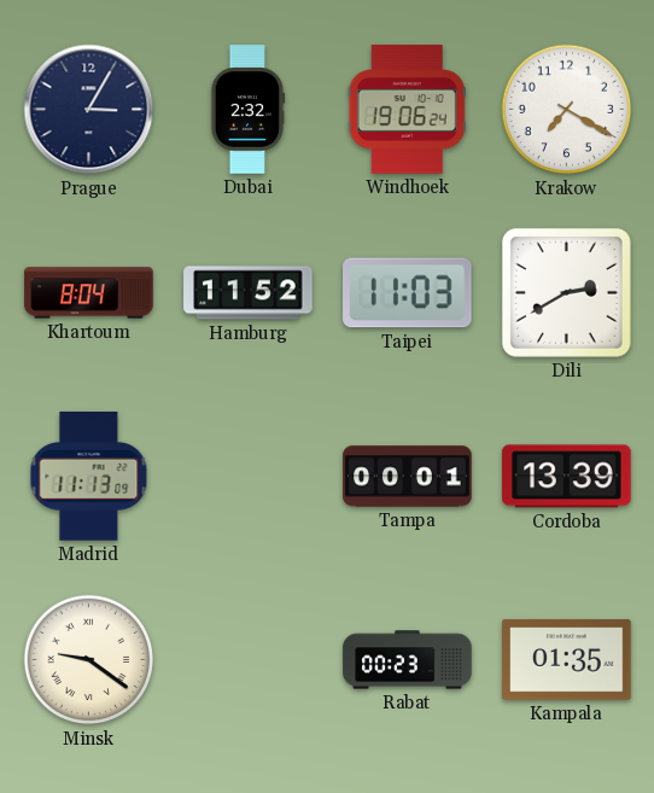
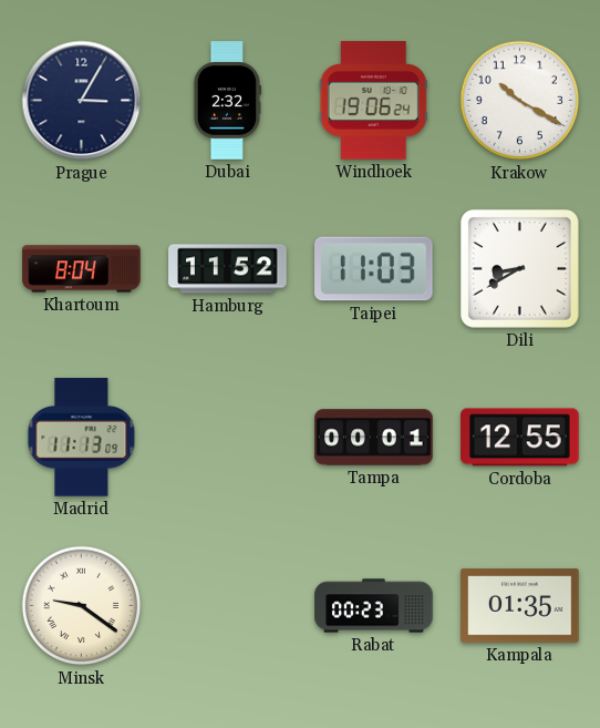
Krakow: 7:20 -> 10:20
Dili: 2:40 -> 8:40
Cordoba: 13:39 -> 12:55
